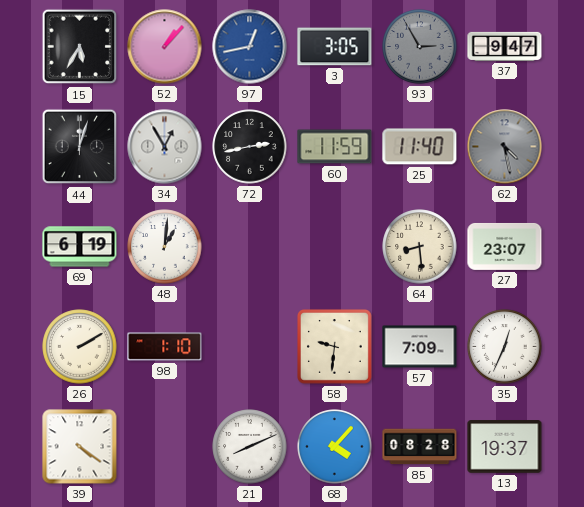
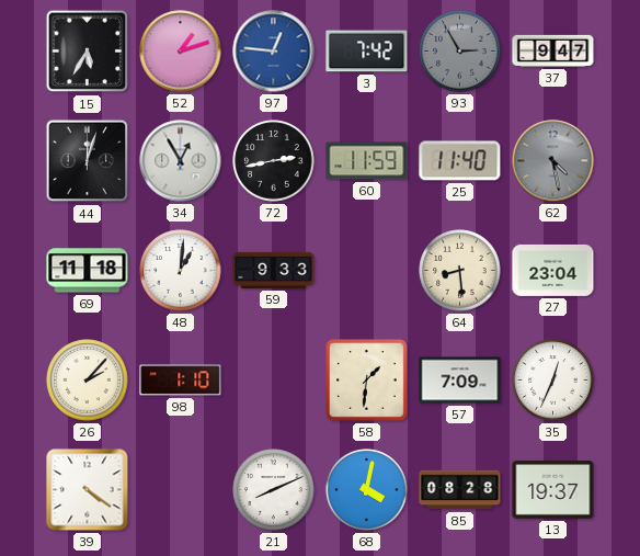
52: 1:07 -> 1:12
97: 12:43 -> 12:46
3: 3:05 -> 7:42
69: 6:19 -> 11:18
59: none -> 9:33
27: 23:07 -> 23:04
26: 2:10 -> 2:07
58: 9:31 -> 1:31
68: 4:07 -> 4:02
